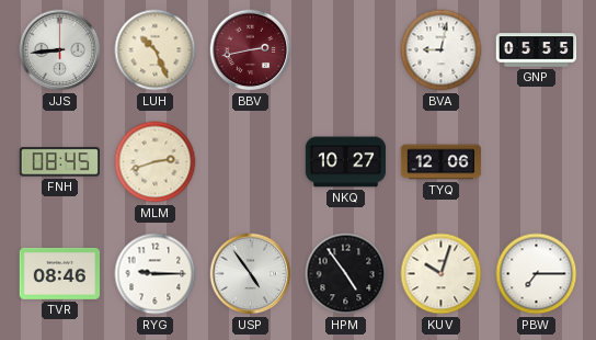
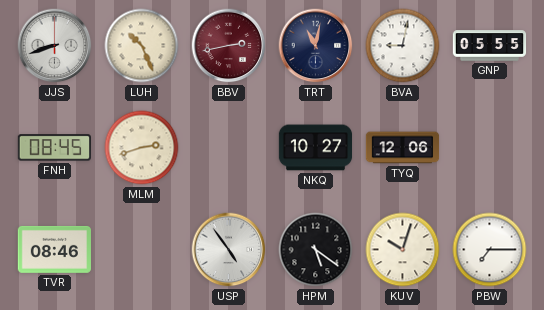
JJS: 8:44 -> 8:42
TRT: none -> 11:02
RYG: 9:15 -> none
HPM: 4:54 -> 5:21
